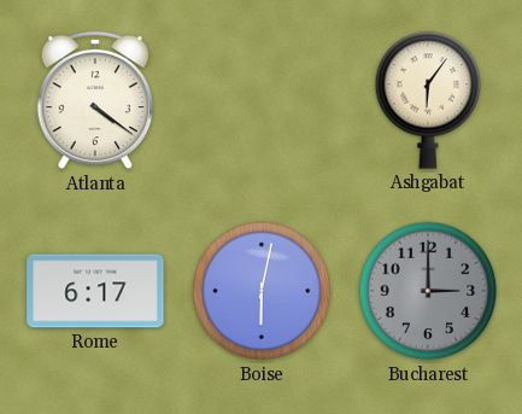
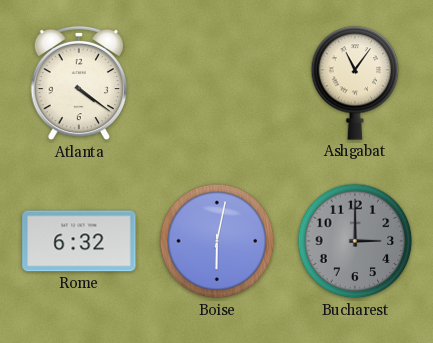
Ashgabat: 6:06 -> 11:06
Rome: 6:17 -> 6:32
